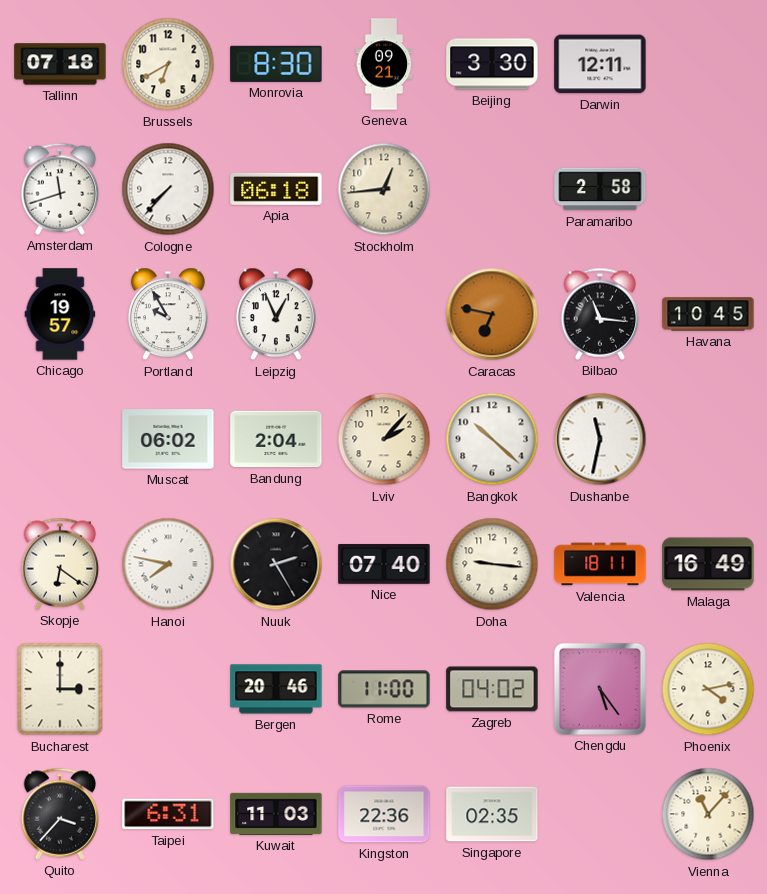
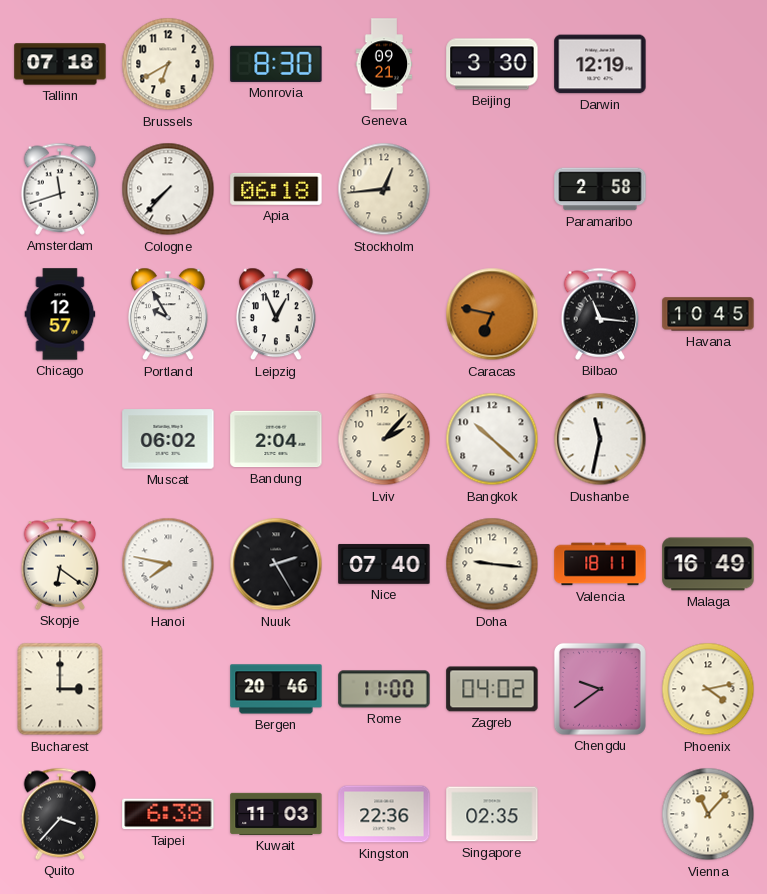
Darwin: 12:11 -> 12:19
Chicago: 19:57 -> 12:57
Chengdu: 5:24 -> 9:39
Taipei: 6:31 -> 6:38
